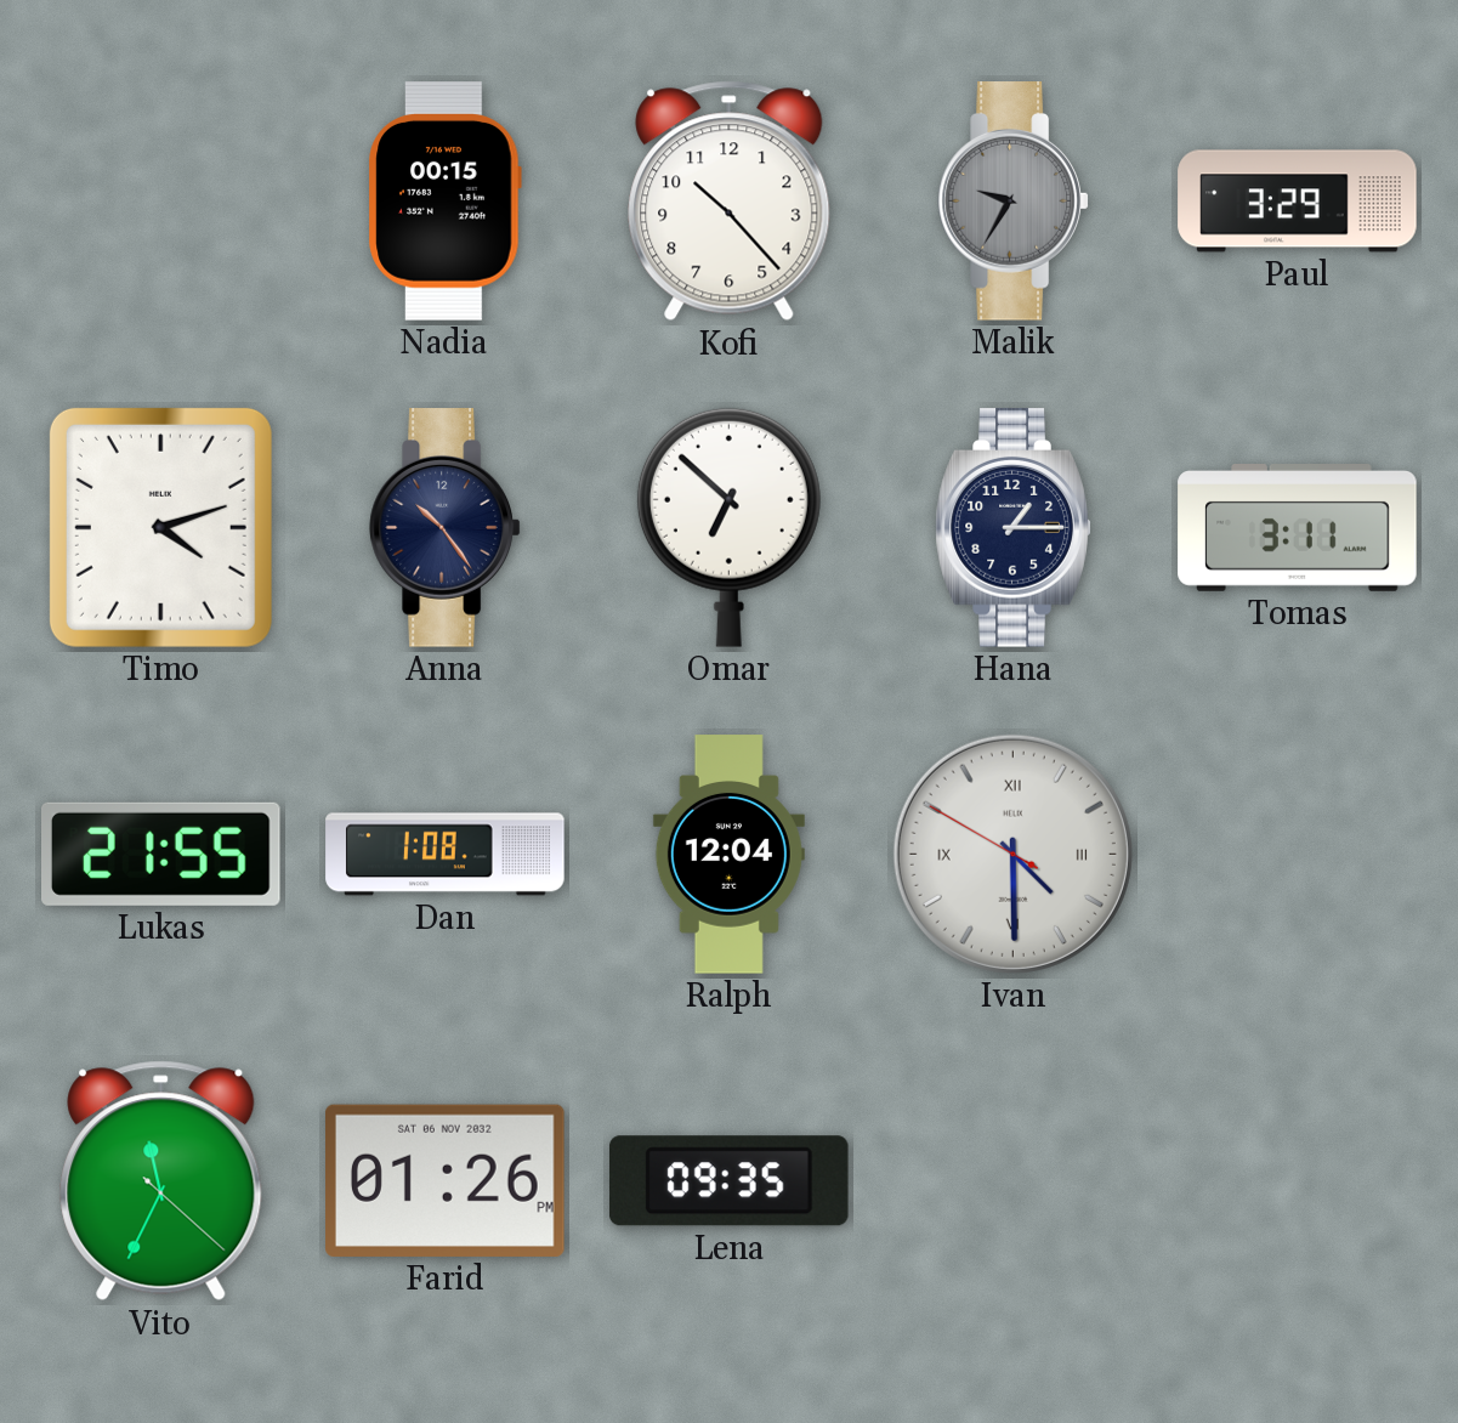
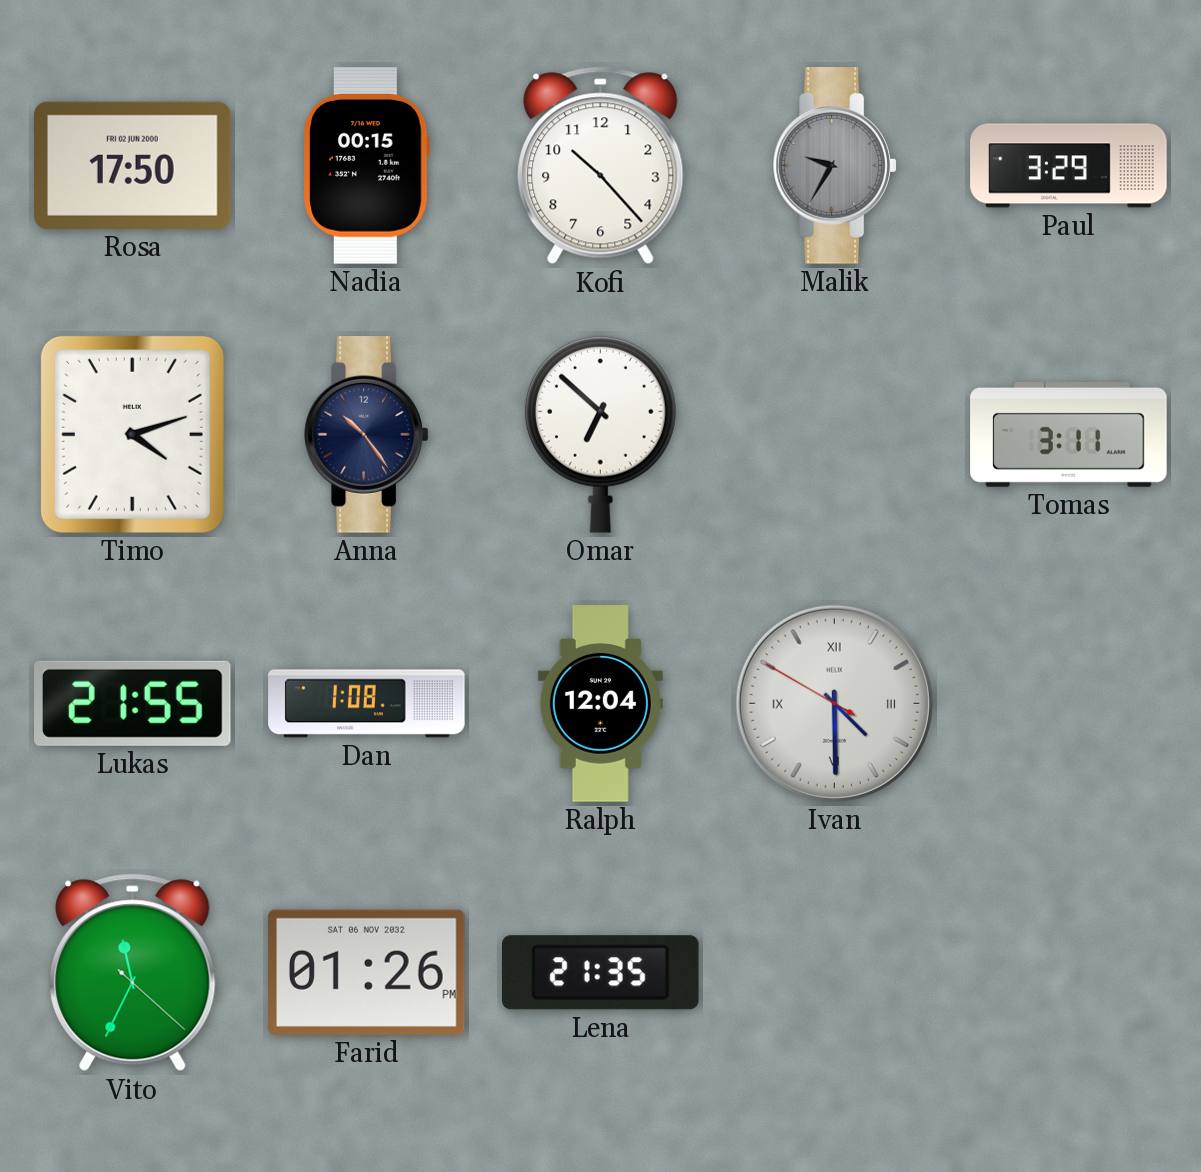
Rosa: none -> 17:50
Hana: 1:15 -> none
Lena: 09:35 -> 21:35
